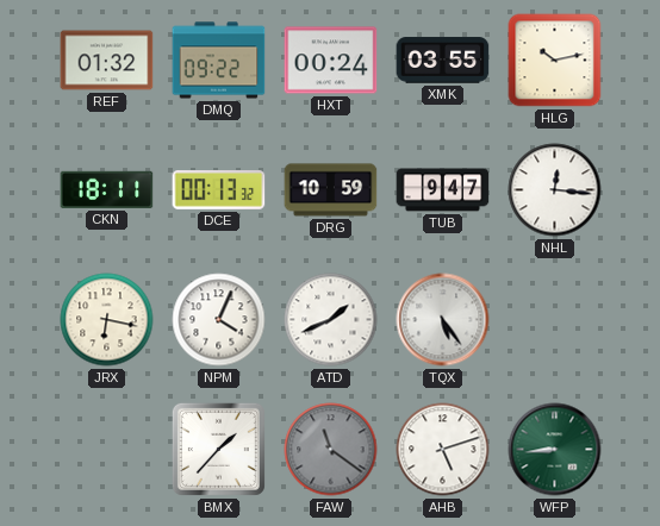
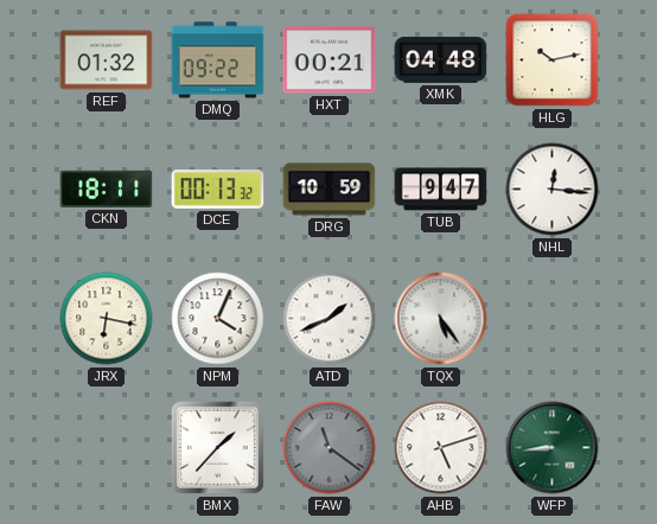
HXT: 00:24 -> 00:21
XMK: 03:55 -> 04:48
